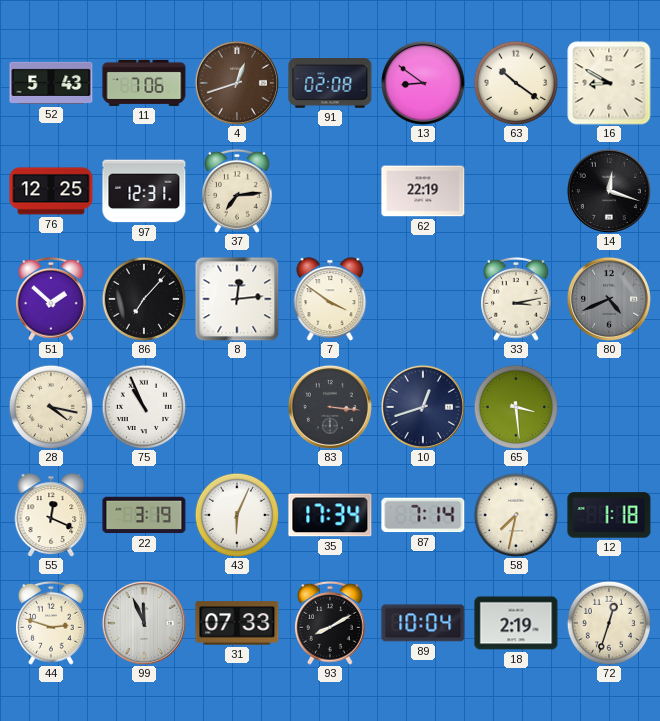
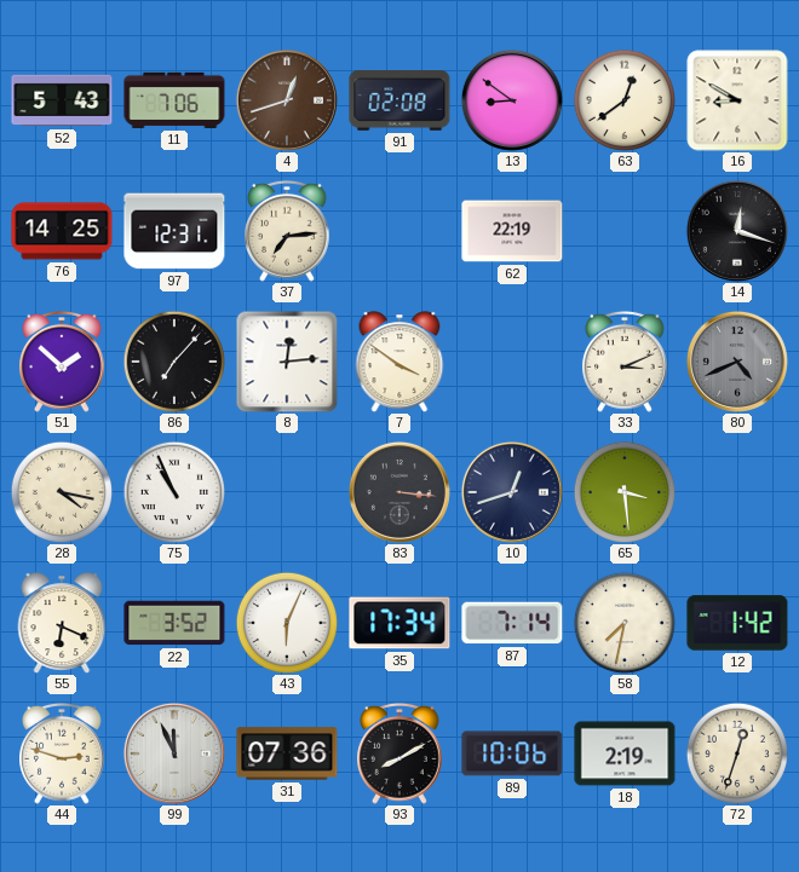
63: 10:21 -> 12:39
76: 12:25 -> 14:25
33: 3:13 -> 3:11
55: 12:19 -> 6:19
22: 3:19 -> 3:52
12: 1:18 -> 1:42
31: 07:33 -> 07:36
89: 10:04 -> 10:06
